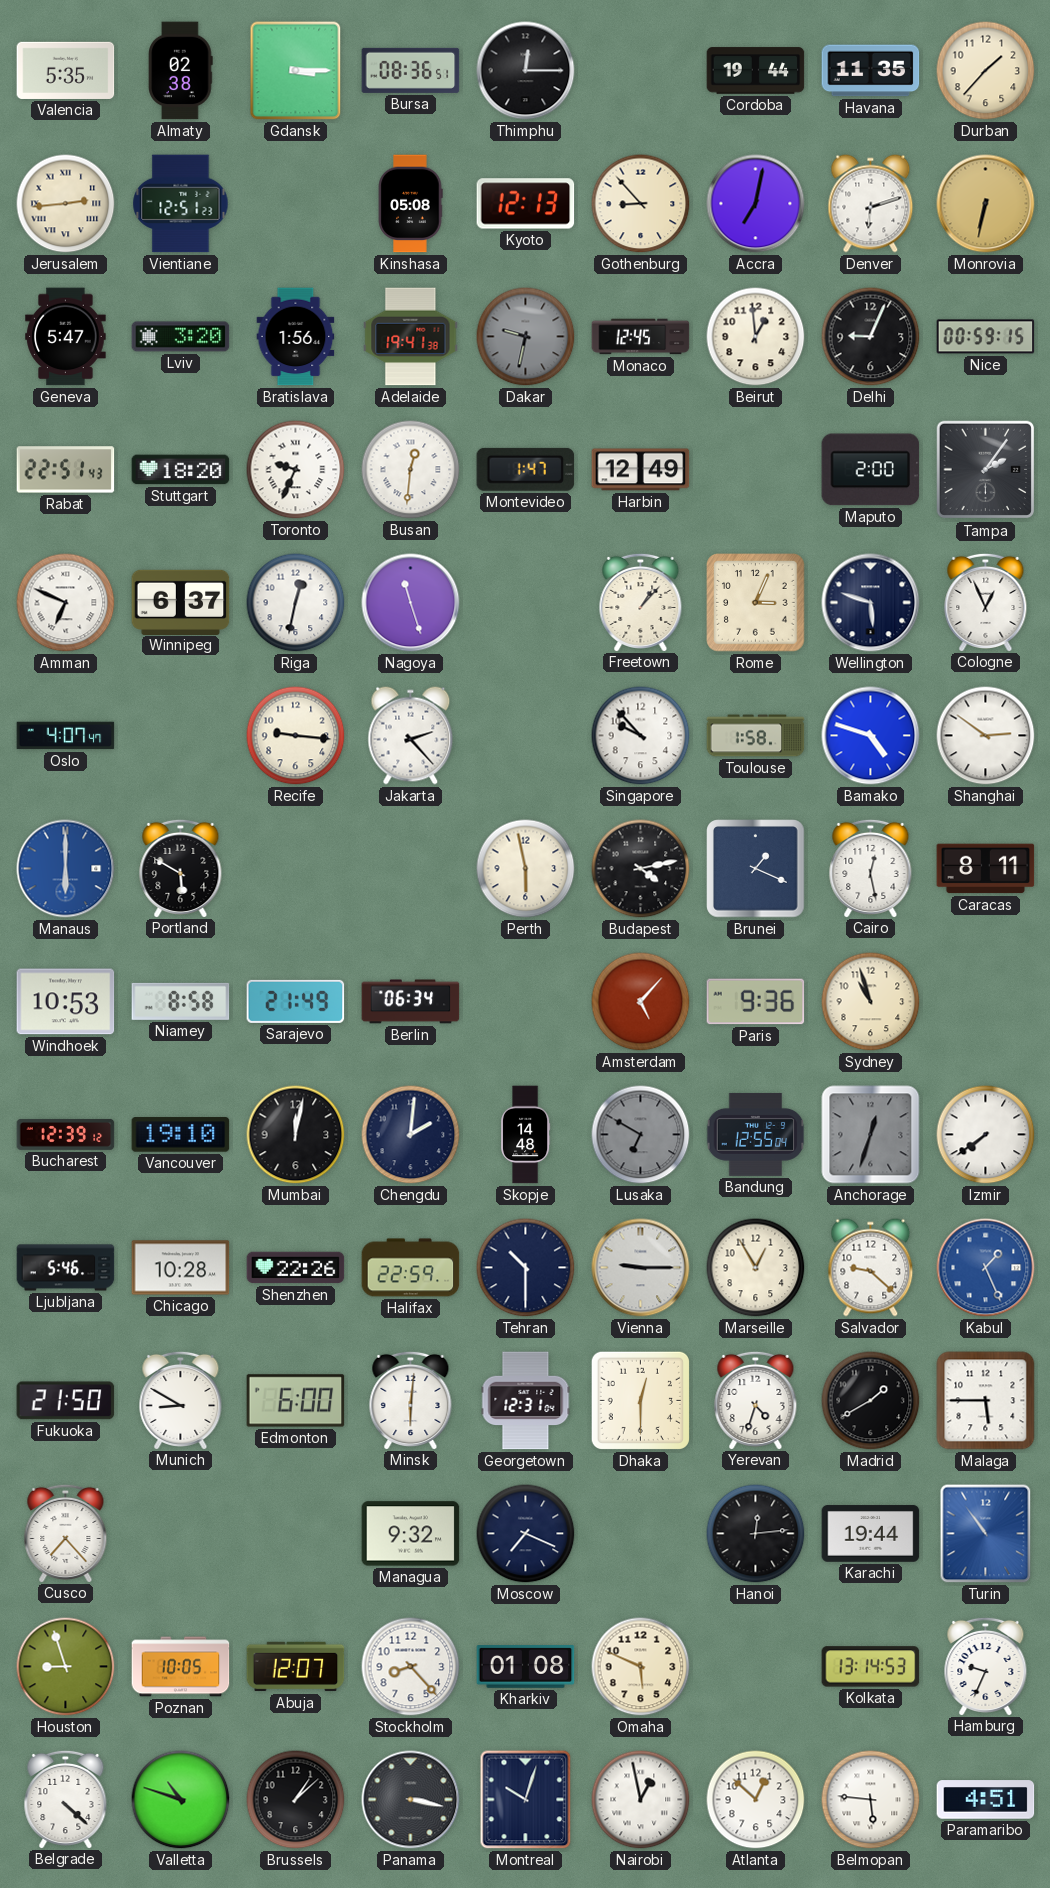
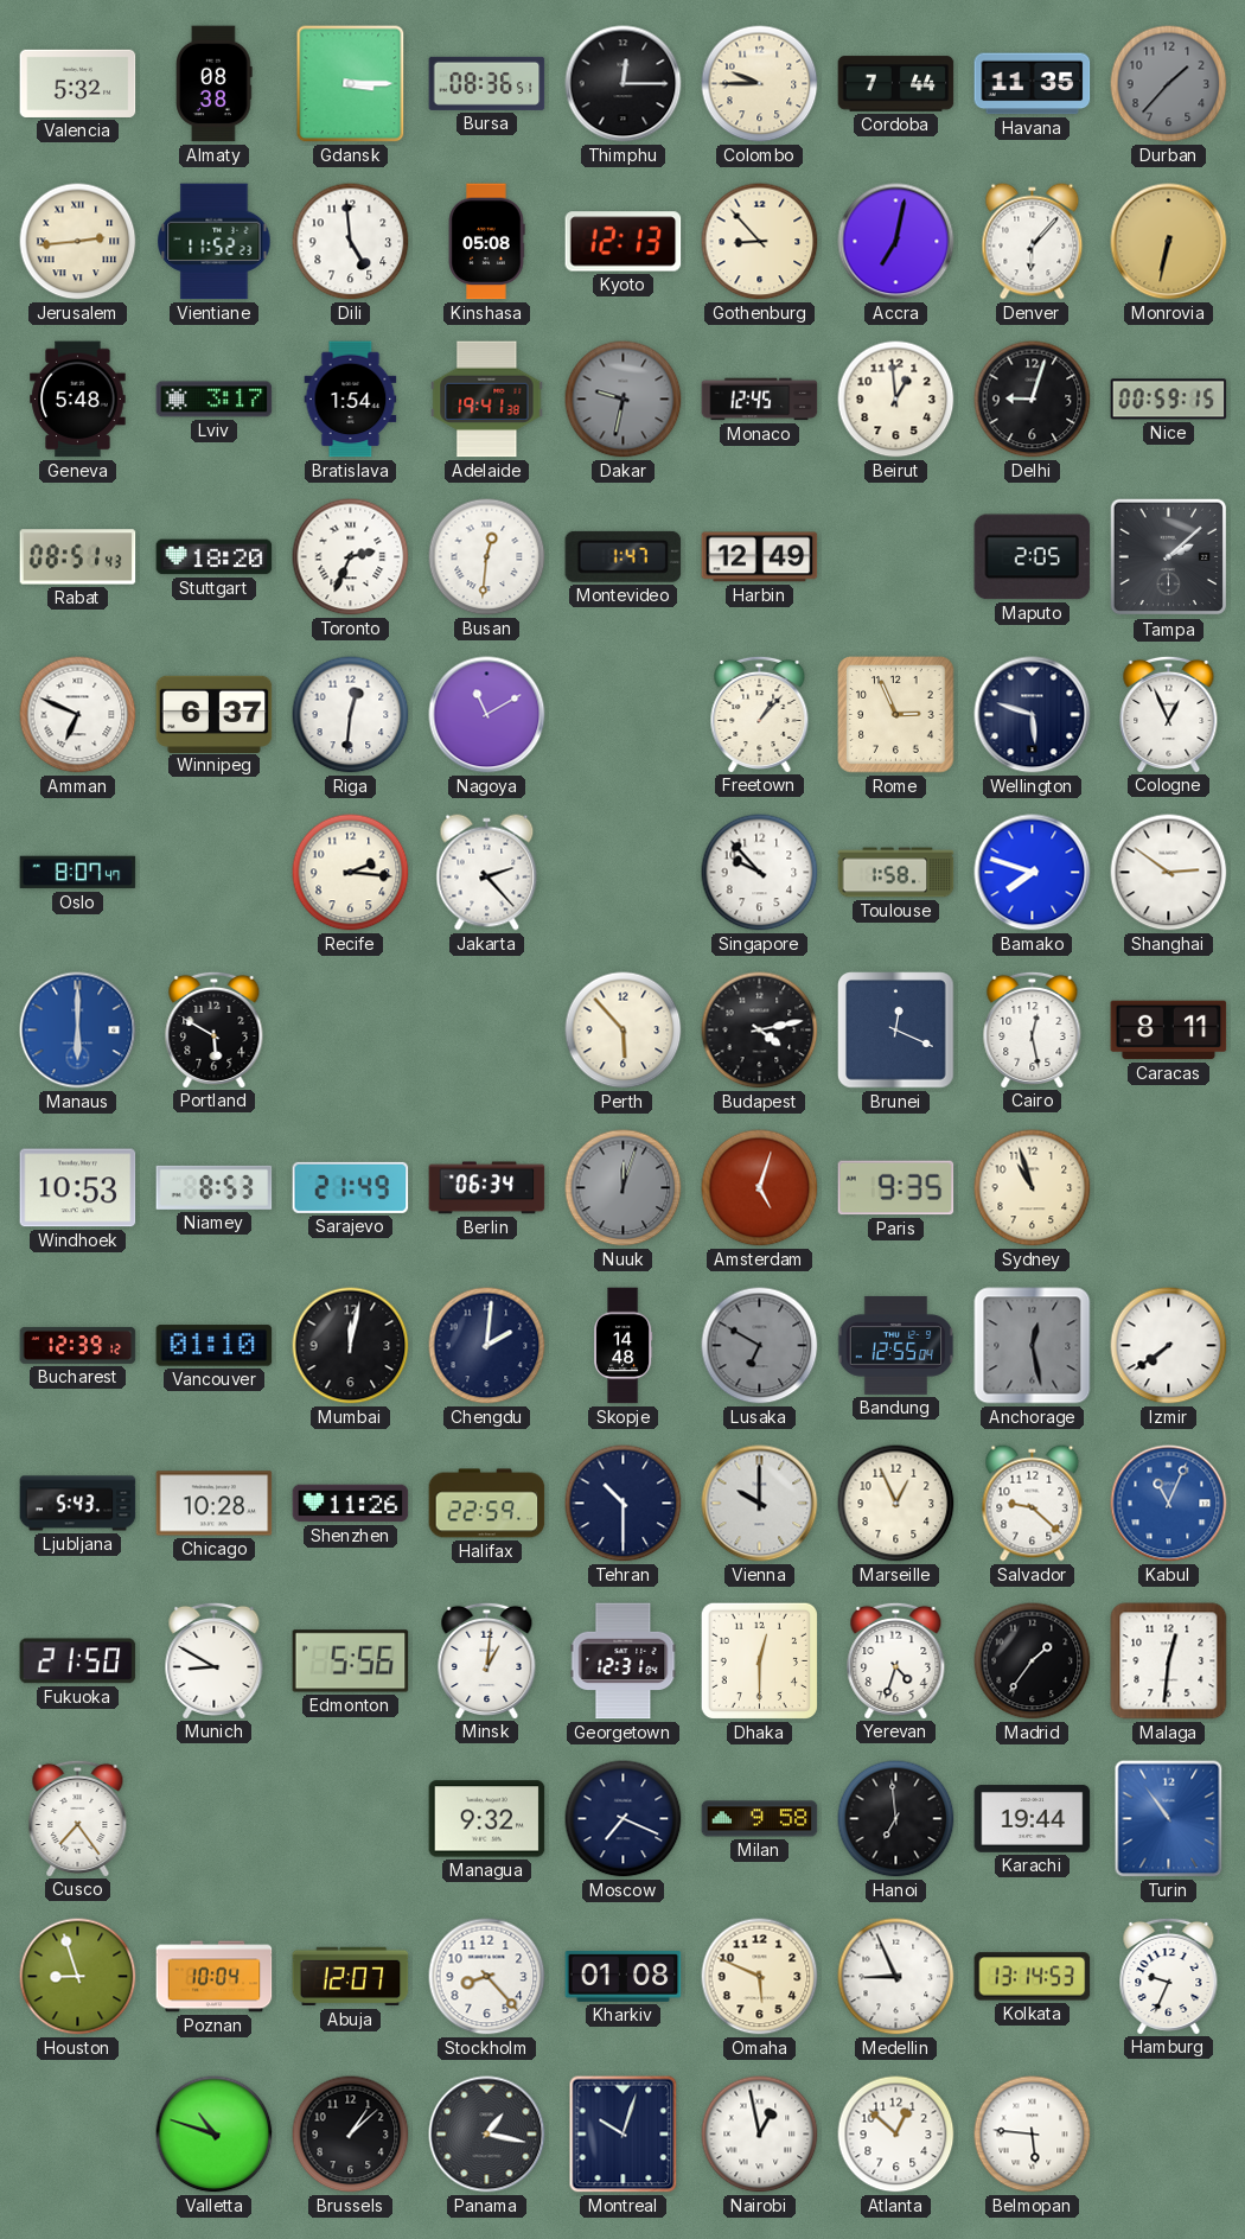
Valencia: 5:35 -> 5:32
Almaty: 02:38 -> 08:38
Colombo: none -> 9:45
Cordoba: 19:44 -> 7:44
Durban dial: cream -> grey
Vientiane: 12:51 -> 11:52
Dili: none -> 4:59
Denver: 6:12 -> 6:07
Geneva: 5:47 -> 5:48
Lviv: 3:20 -> 3:17
Bratislava: 1:56 -> 1:54
Delhi: 9:04 -> 9:03
Rabat: 22:51 -> 08:51
Toronto: 9:34 -> 2:34
Maputo: 2:00 -> 2:05
Tampa: 2:06 -> 2:08
Riga: 12:32 -> 12:31
Nagoya: 11:27 -> 11:10
Rome: 3:04 -> 2:56
Oslo: 4:07 -> 8:07
Recife: 9:16 -> 2:16
Bamako: 4:48 -> 7:48
Perth: 5:58 -> 5:53
Brunei: 1:19 -> 12:19
Niamey: 8:58 -> 8:53
Nuuk: none -> 12:03
Amsterdam: 5:07 -> 5:03
Paris: 9:36 -> 9:35
Vancouver: 19:10 -> 01:10
Anchorage: 12:33 -> 12:28
Ljubljana: 5:46 -> 5:43
Shenzhen: 22:26 -> 11:26
Vienna: 9:15 -> 10:00
Marseille: 12:55 -> 12:56
Kabul: 1:26 -> 11:04
Edmonton: 6:00 -> 5:56
Minsk: 6:01 -> 1:01
Madrid: 1:40 -> 1:36
Malaga: 5:45 -> 12:31
Cusco: 7:23 -> 7:24
Milan: none -> 9:58
Hanoi: 12:14 -> 6:59
Poznan: 10:05 -> 10:04
Medellin: none -> 8:56
Belgrade: 4:22 -> none
Panama: 3:17 -> 1:17
Paramaribo: 4:51 -> none
